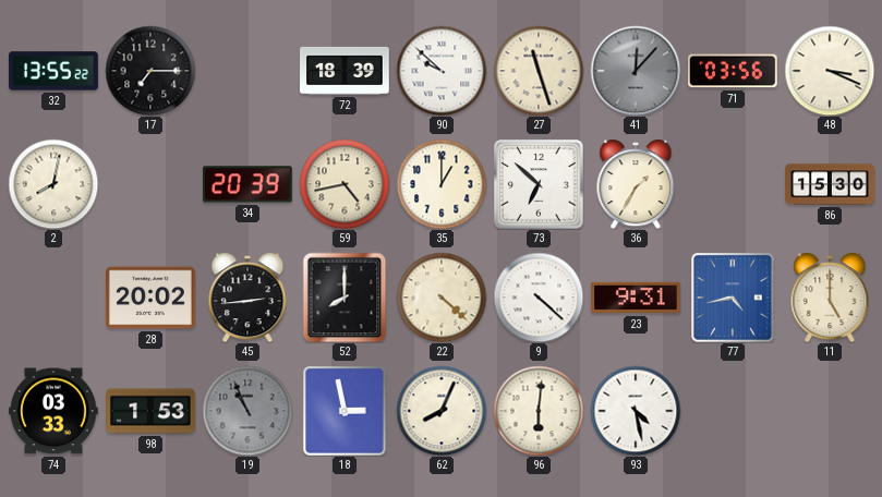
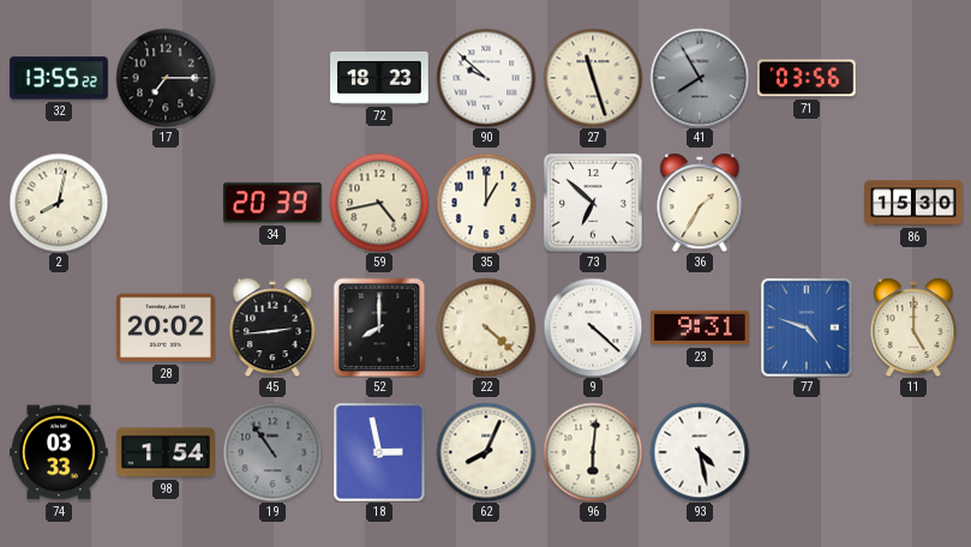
72: 18:39 -> 18:23
41: 12:07 -> 7:55
48: 3:19 -> none
77: 4:43 -> 4:48
98: 1:53 -> 1:54
19: 10:56 -> 10:54
